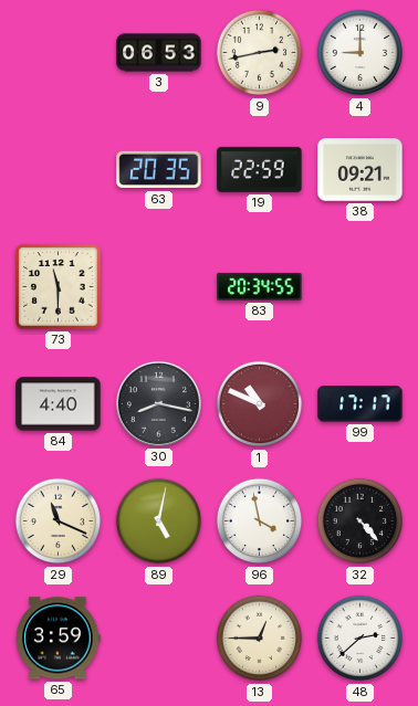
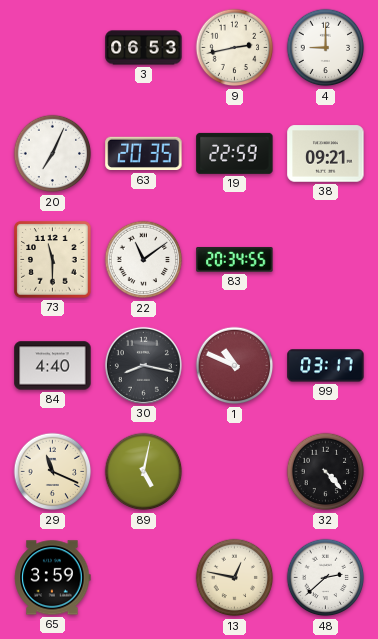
20: none -> 7:04
22: none -> 11:09
99: 17:17 -> 03:17
96: 3:58 -> none
13: 12:45 -> 12:47
